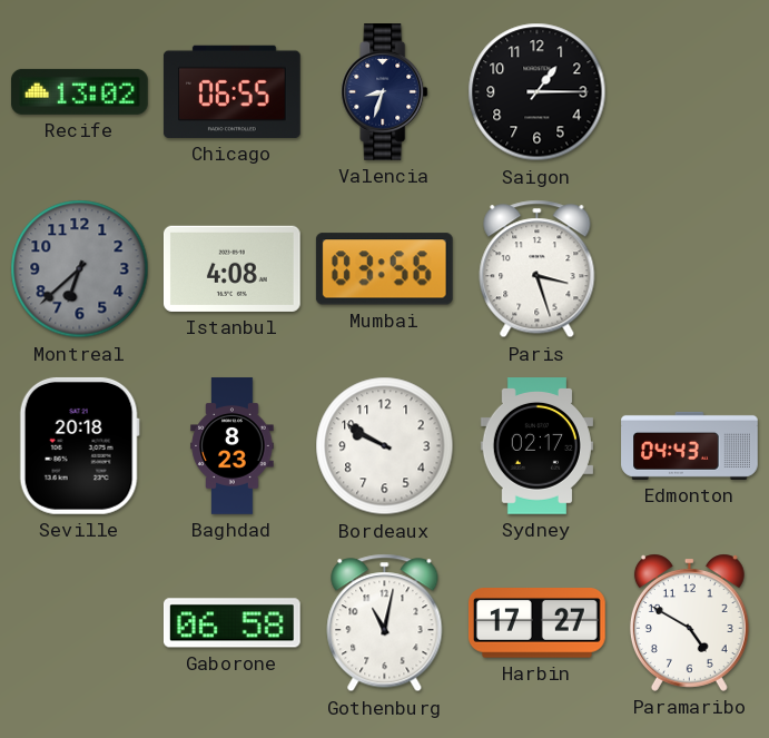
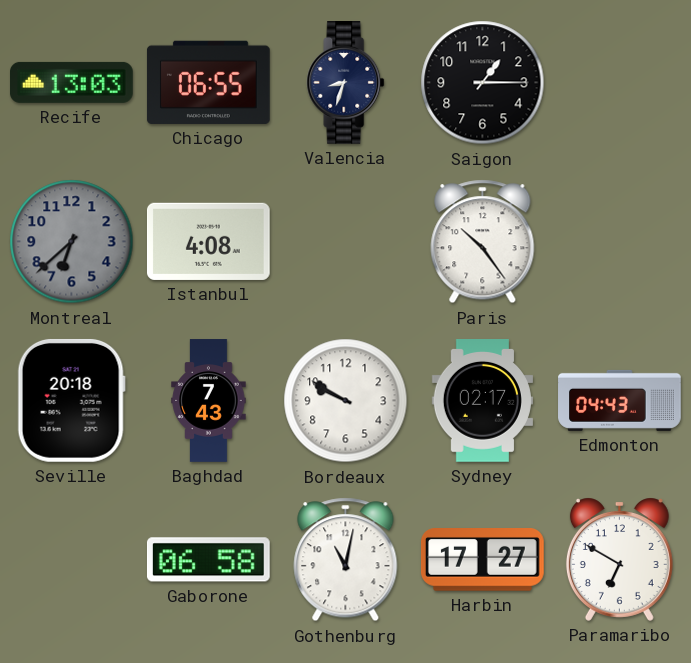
Recife: 13:02 -> 13:03
Mumbai: 03:56 -> none
Paris: 3:27 -> 10:24
Baghdad: 8:23 -> 7:43
Paramaribo: 4:50 -> 6:50
